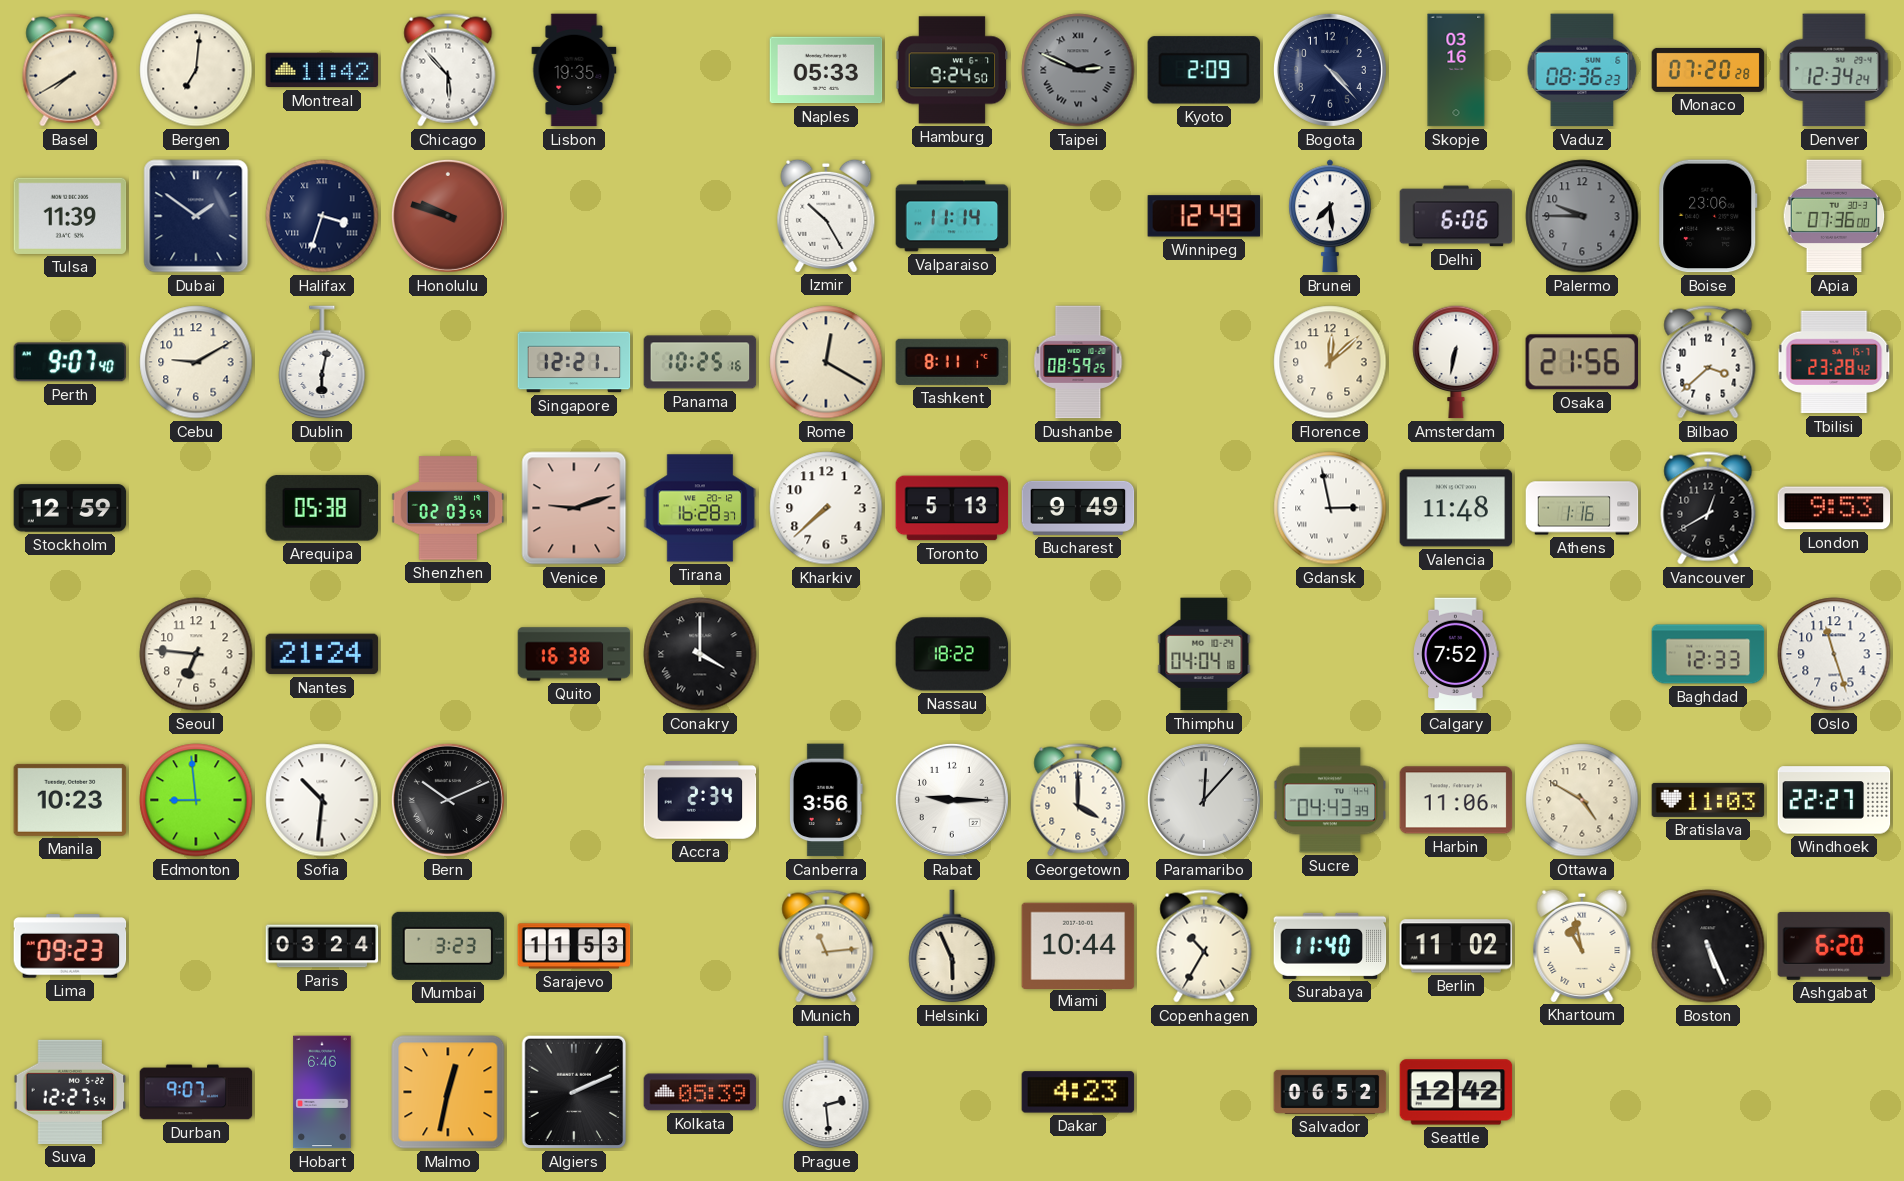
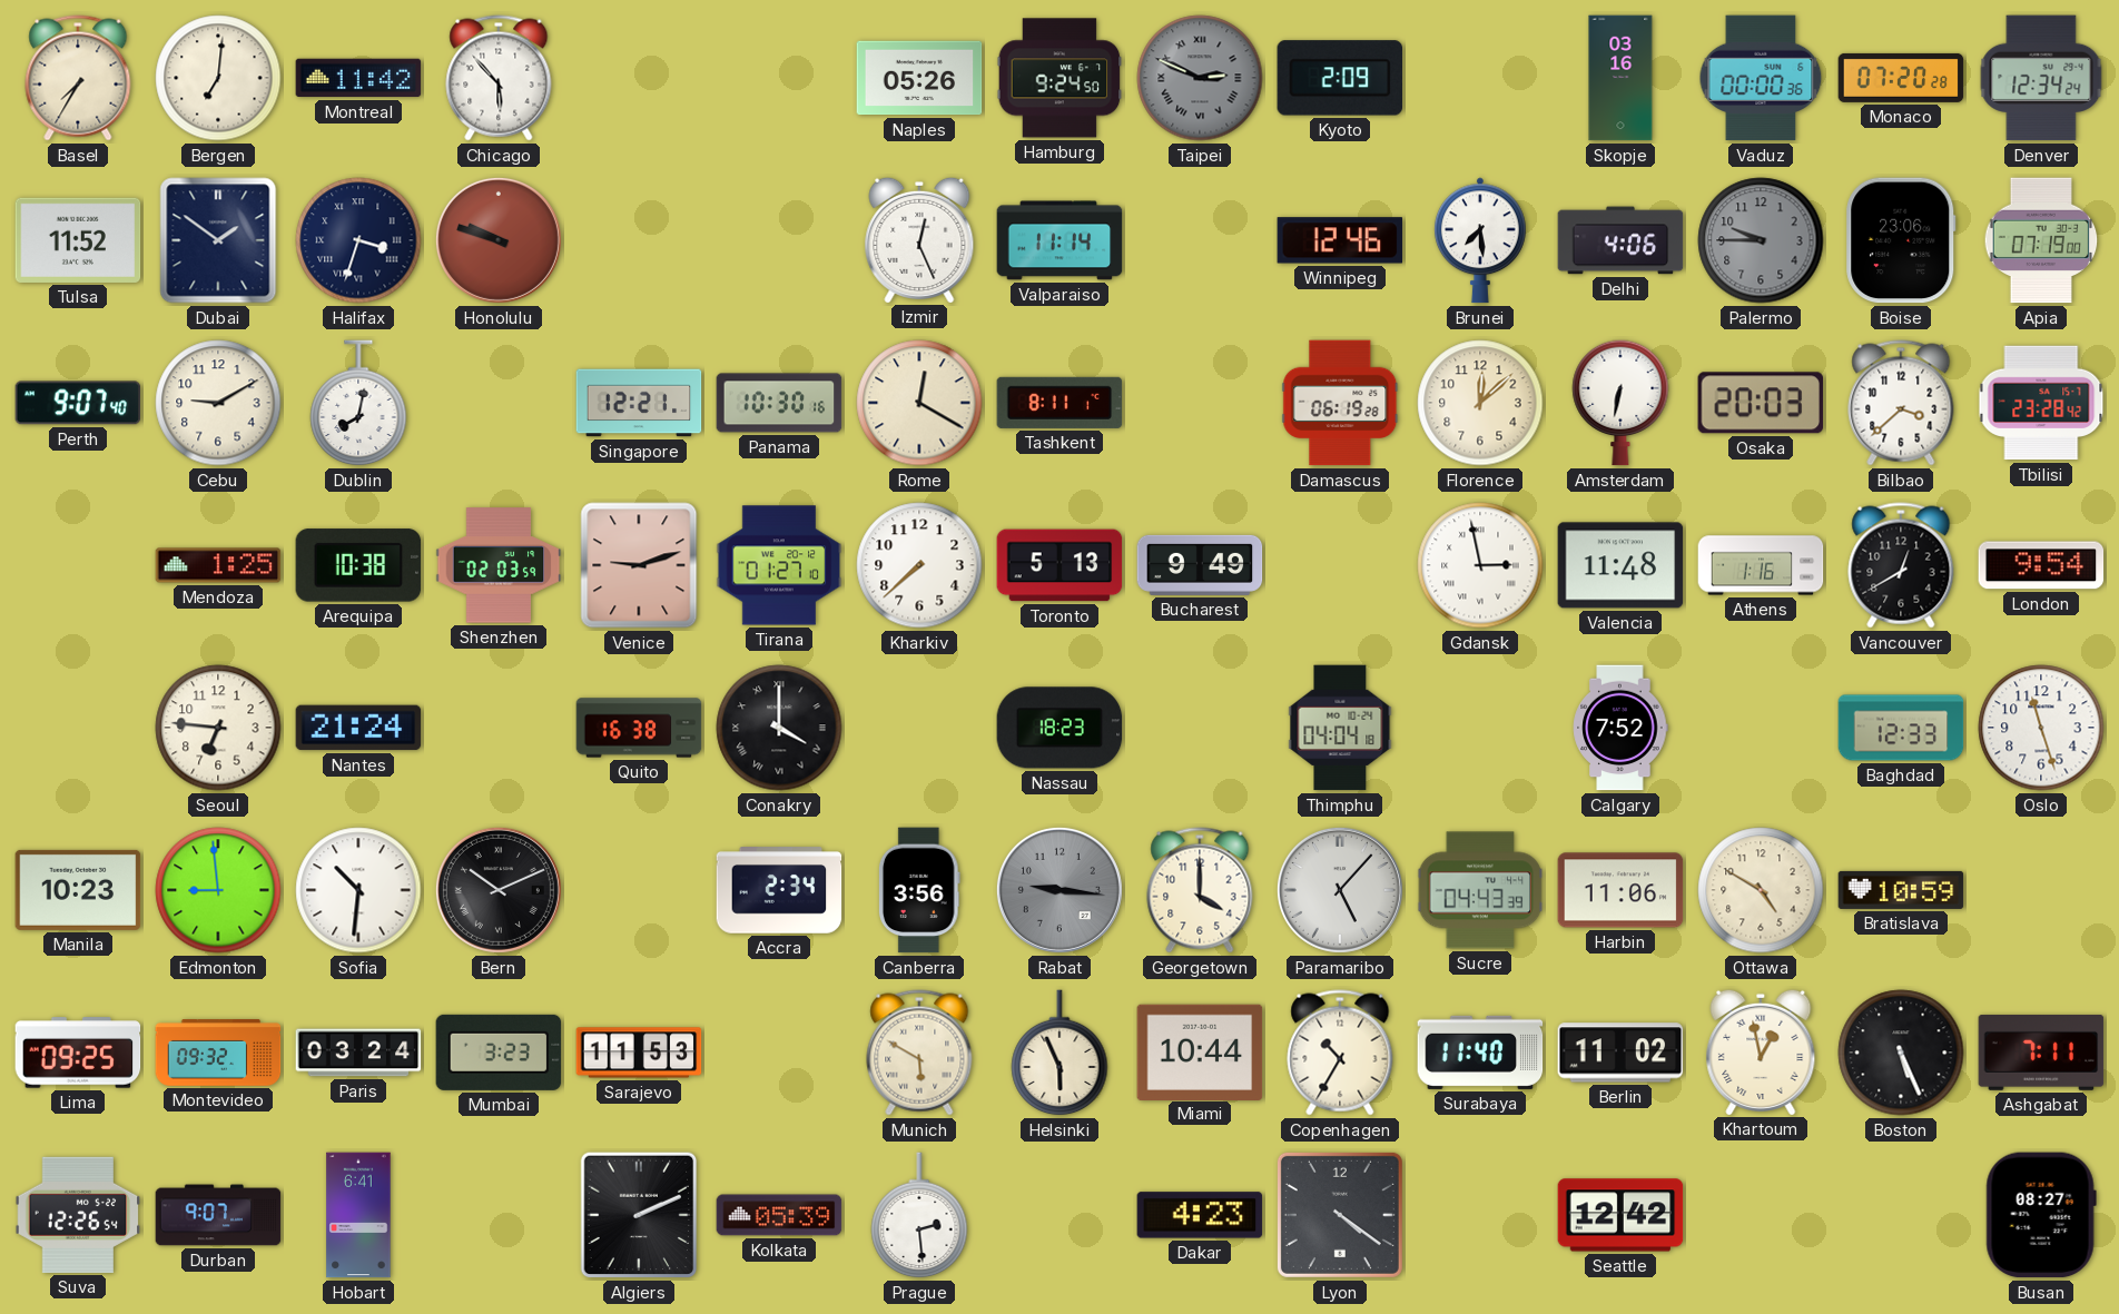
Basel: 7:40 -> 7:35
Lisbon: 19:35 -> none
Naples: 05:33 -> 05:26
Bogota: 4:23 -> none
Vaduz: 08:36 -> 00:00
Tulsa: 11:39 -> 11:52
Izmir: 10:25 -> 12:26
Winnipeg: 12:49 -> 12:46
Delhi: 6:06 -> 4:06
Apia: 07:36 -> 07:19
Dublin: 6:02 -> 8:02
Panama: 10:25 -> 10:30
Dushanbe: 08:59 -> none
Damascus: none -> 06:19
Osaka: 21:56 -> 20:03
Stockholm: 12:59 -> none
Mendoza: none -> 1:25
Arequipa: 05:38 -> 10:38
Tirana: 16:28 -> 01:27
London: 9:53 -> 9:54
Nassau: 18:22 -> 18:23
Rabat: 9:15 -> 9:16
Rabat dial: white -> grey
Paramaribo: 12:07 -> 5:07
Bratislava: 11:03 -> 10:59
Windhoek: 22:27 -> none
Lima: 09:23 -> 09:25
Montevideo: none -> 09:32
Munich: 11:14 -> 5:50
Khartoum: 10:58 -> 12:58
Ashgabat: 6:20 -> 7:11
Suva: 12:27 -> 12:26
Hobart: 6:46 -> 6:41
Malmo: 12:32 -> none
Lyon: none -> 4:21
Salvador: 06:52 -> none
Busan: none -> 08:27
